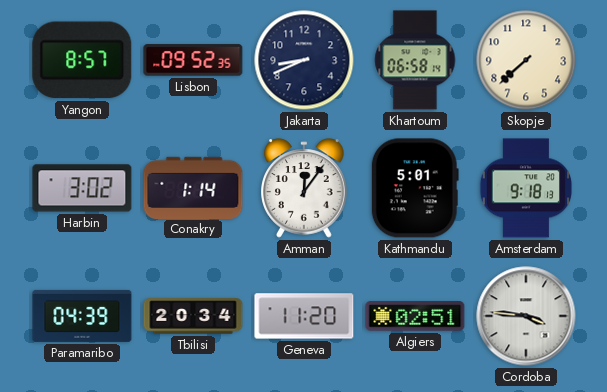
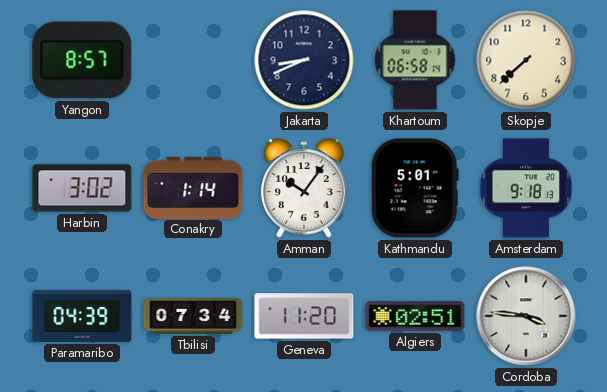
Lisbon: 09:52 -> none
Amman: 12:06 -> 10:06
Tbilisi: 20:34 -> 07:34
